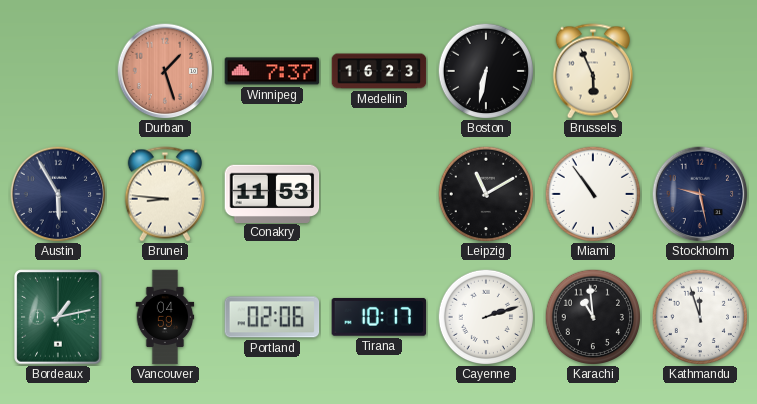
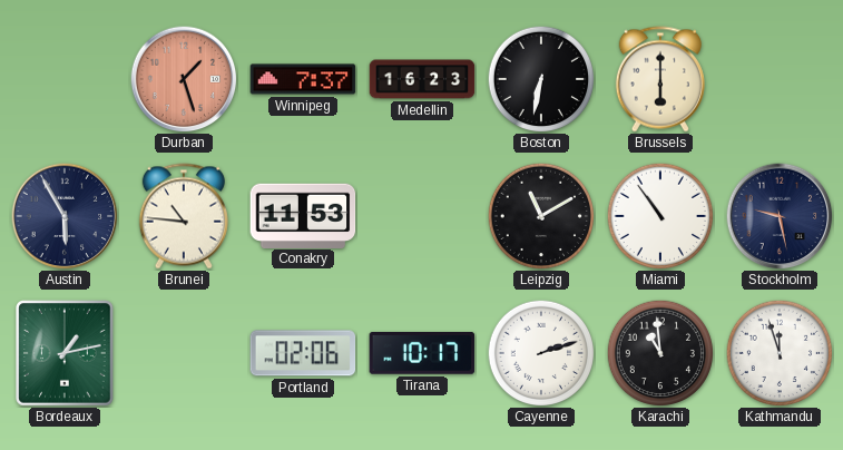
Brussels: 5:56 -> 6:00
Brunei: 8:46 -> 10:46
Vancouver: 04:59 -> none
